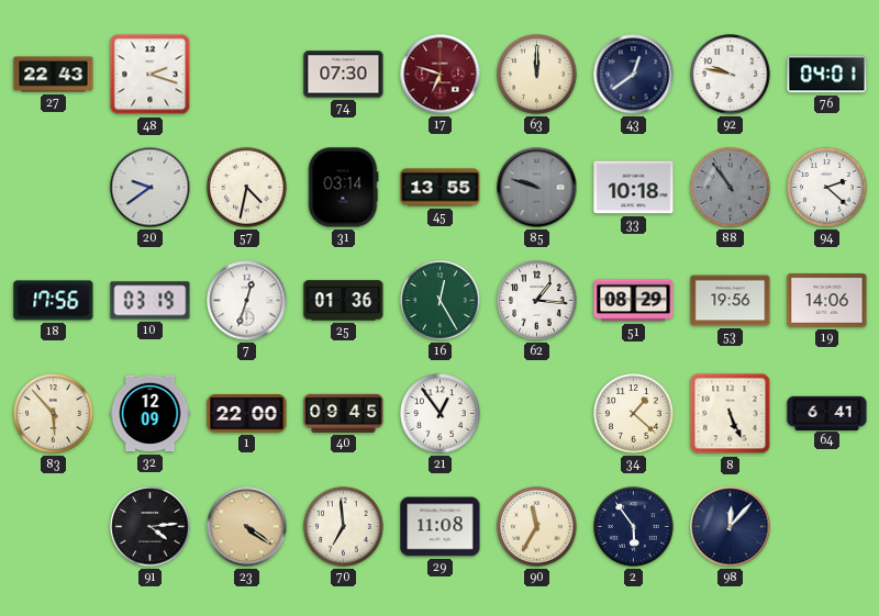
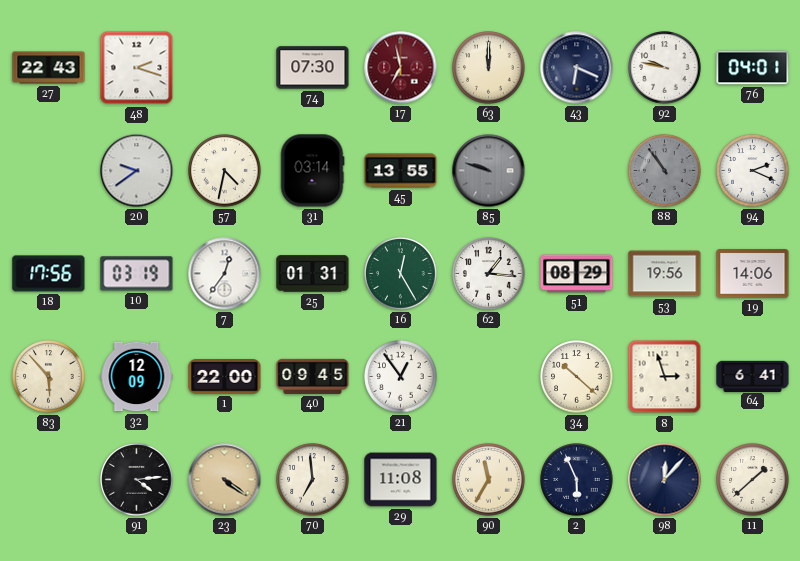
17: 6:48 -> 6:58
43: 12:39 -> 6:19
33: 10:18 -> none
94: 2:22 -> 2:19
7: 12:33 -> 12:36
25: 01:36 -> 01:31
34: 1:22 -> 10:22
8: 5:26 -> 2:57
2: 5:54 -> 5:56
11: none -> 1:38
